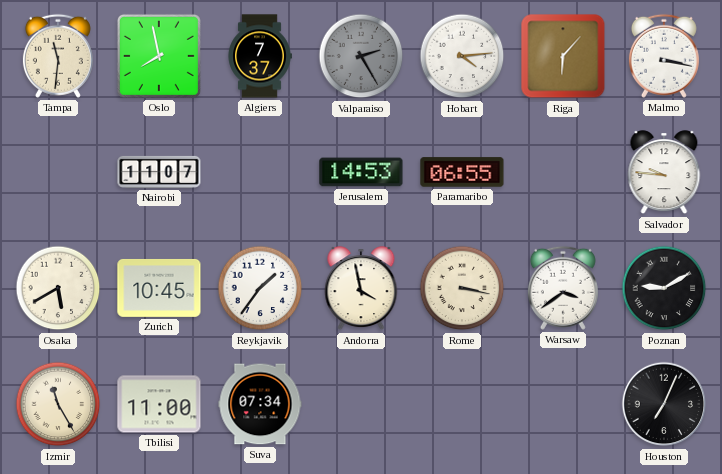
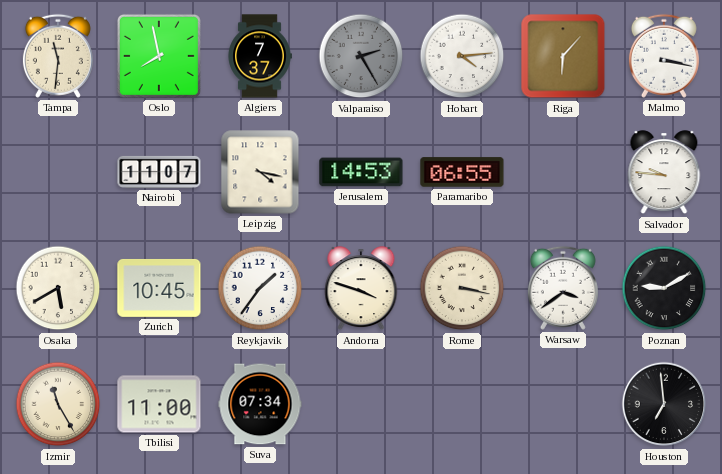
Leipzig: none -> 4:17
Andorra: 3:58 -> 3:48
Houston: 7:04 -> 6:59
